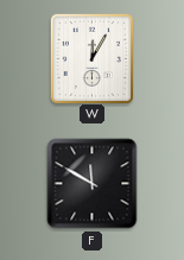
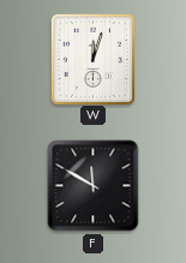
W: 12:05 -> 12:03
